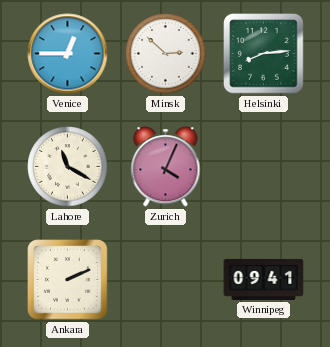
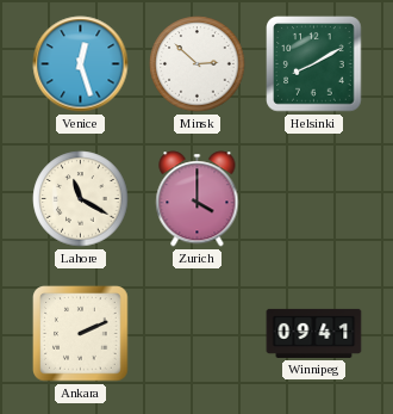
Venice: 12:45 -> 12:27
Helsinki: 8:14 -> 8:10
Zurich: 4:04 -> 4:00
